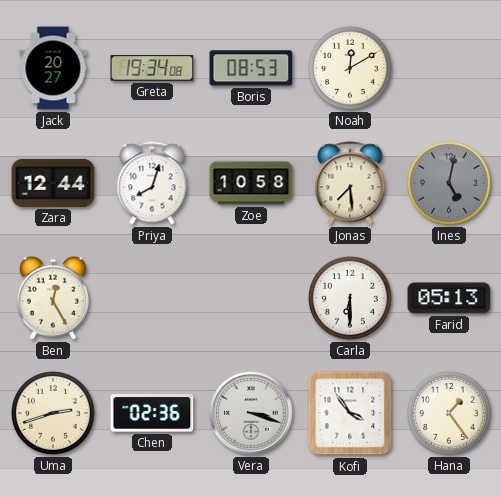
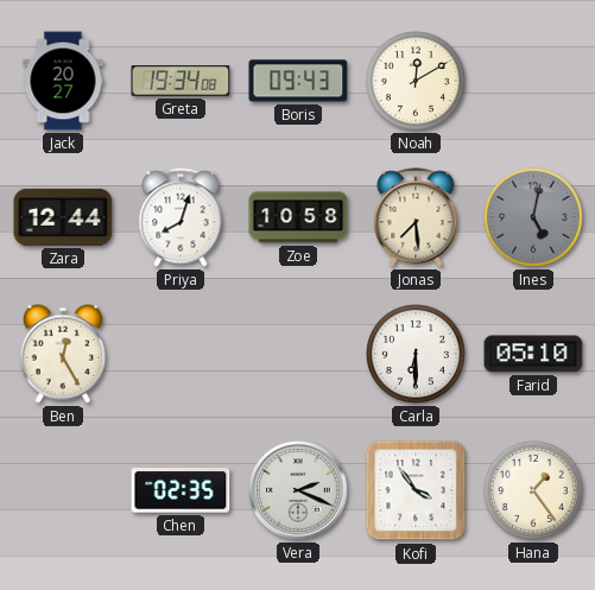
Boris: 08:53 -> 09:43
Farid: 05:13 -> 05:10
Uma: 2:42 -> none
Chen: 02:36 -> 02:35
Vera: 3:18 -> 2:19
